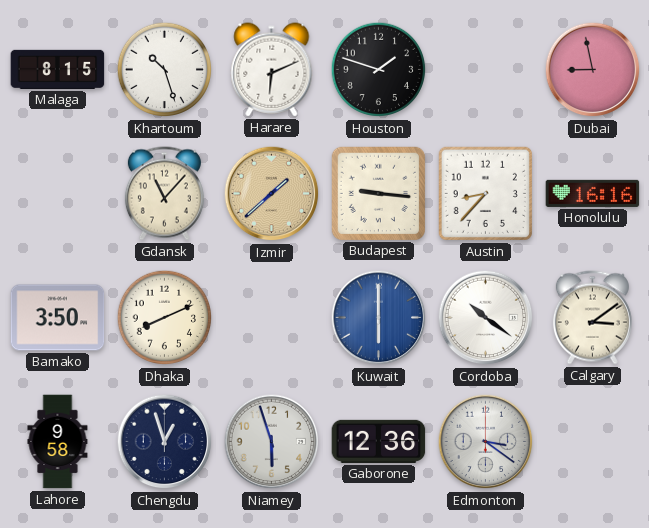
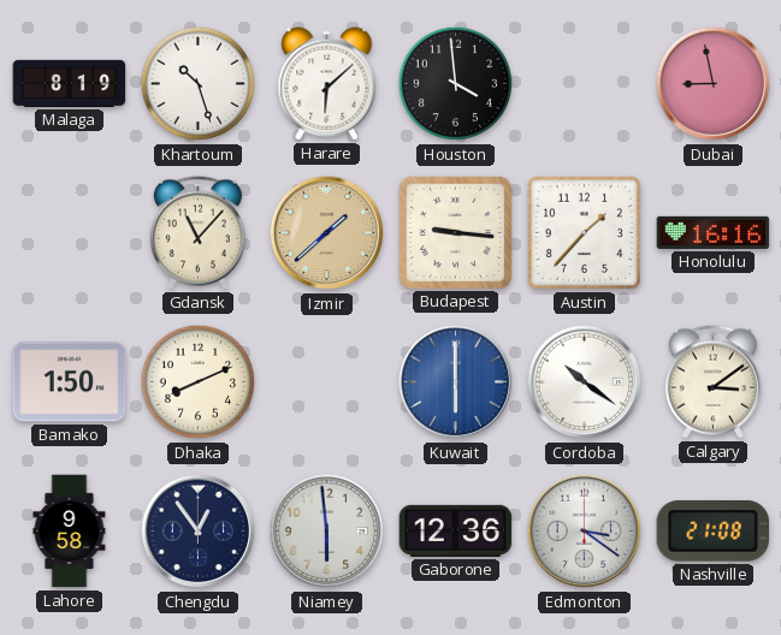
Malaga: 8:15 -> 8:19
Harare: 6:11 -> 6:08
Houston: 1:48 -> 3:59
Austin: 8:37 -> 1:37
Bamako: 3:50 -> 1:50
Chengdu: 12:57 -> 12:54
Niamey: 5:57 -> 5:59
Nashville: none -> 21:08
